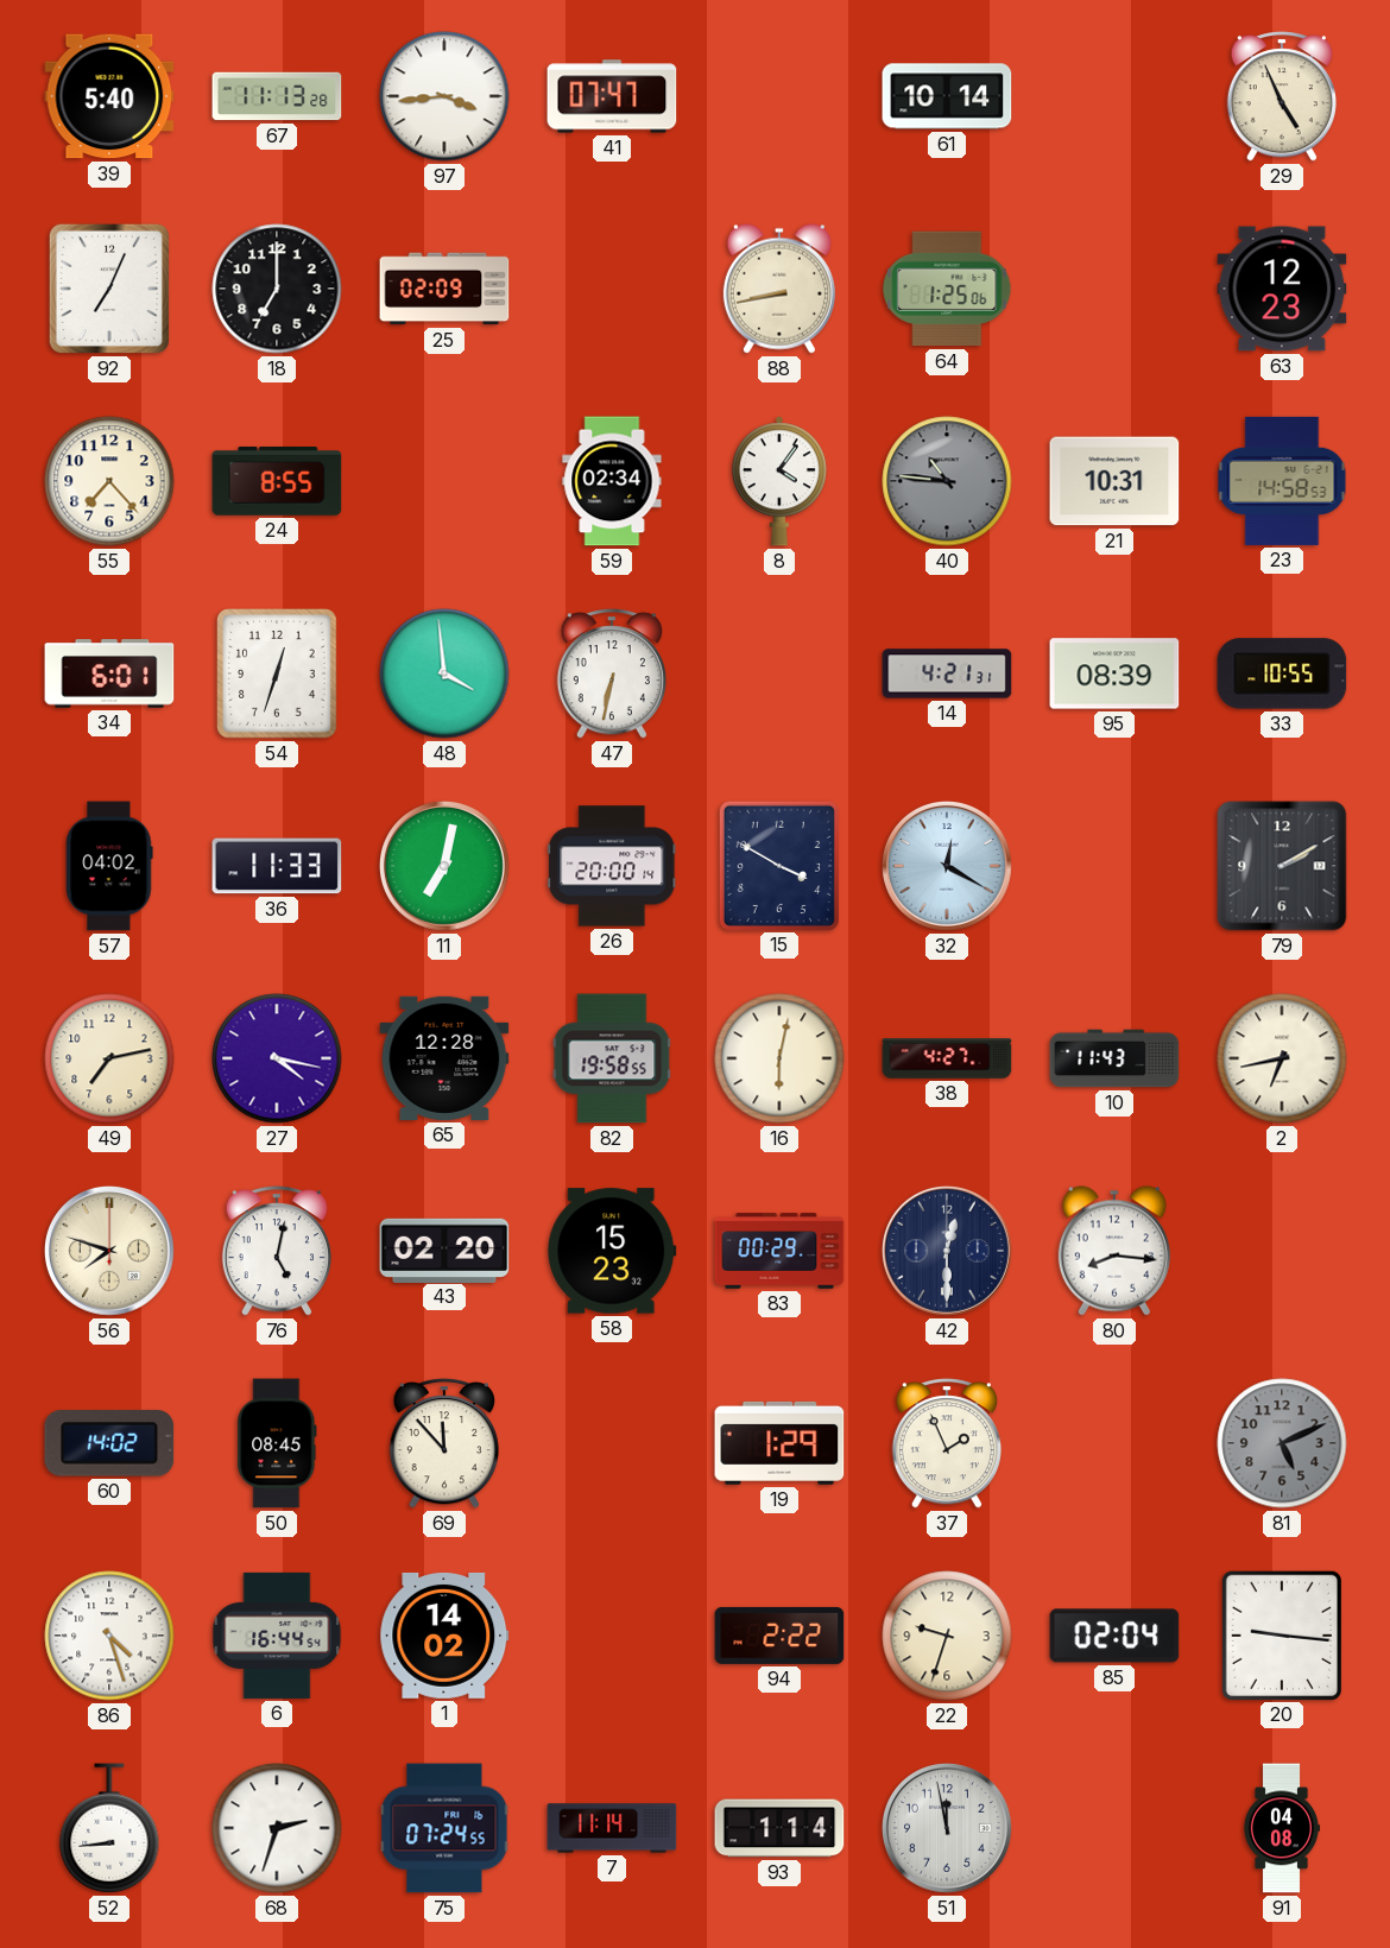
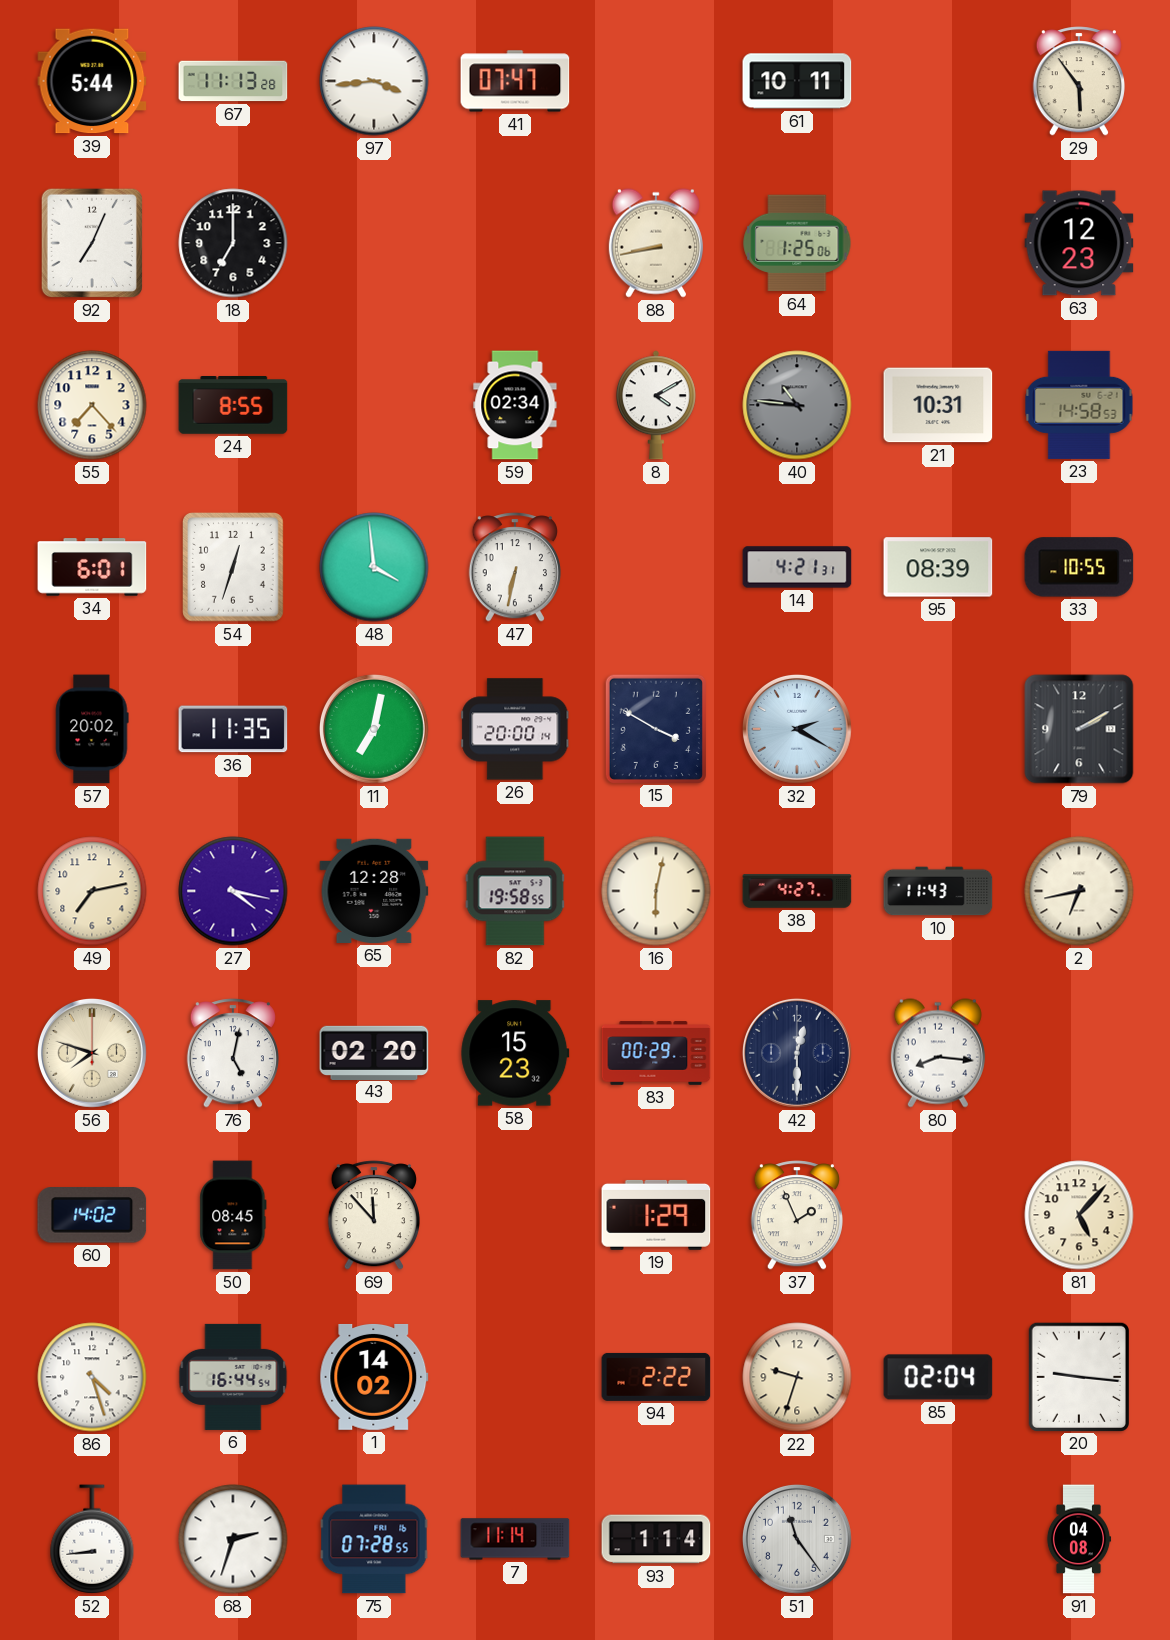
39: 5:40 -> 5:44
61: 10:14 -> 10:11
29: 4:56 -> 5:54
25: 02:09 -> none
8: 4:06 -> 4:10
57: 04:02 -> 20:02
36: 11:33 -> 11:35
32: 12:20 -> 2:20
81: 5:11 -> 5:07
81 dial: grey -> cream
75: 07:24 -> 07:28
51: 11:58 -> 11:24
